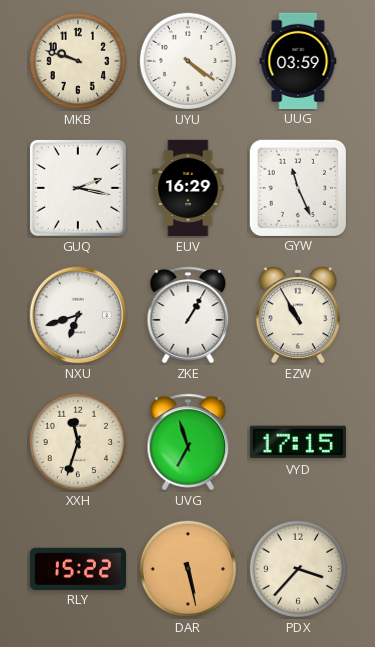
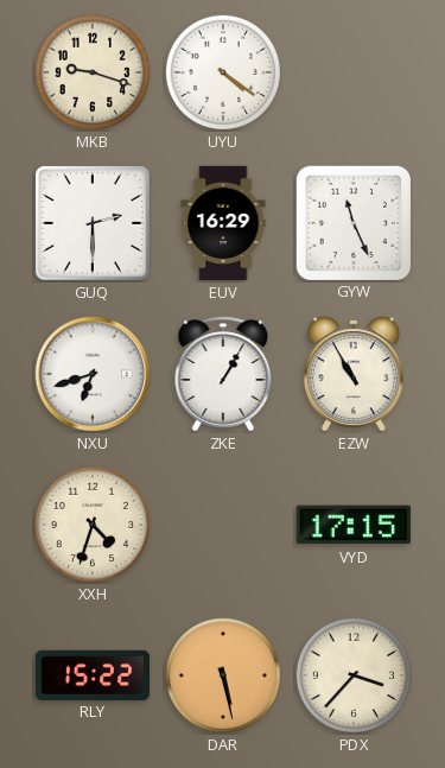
MKB: 9:48 -> 9:18
UUG: 03:59 -> none
GUQ: 2:17 -> 2:30
XXH: 11:33 -> 4:33
UVG: 6:57 -> none
